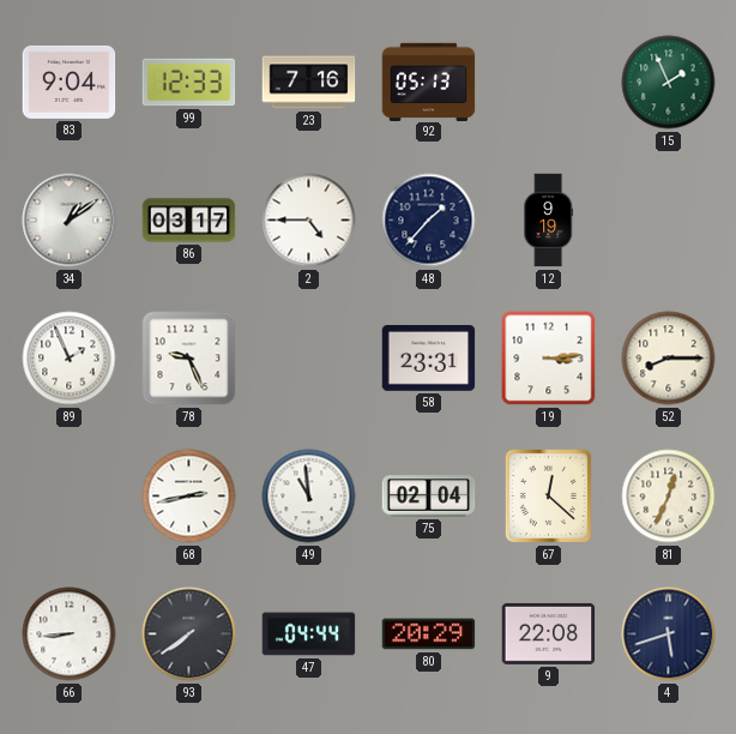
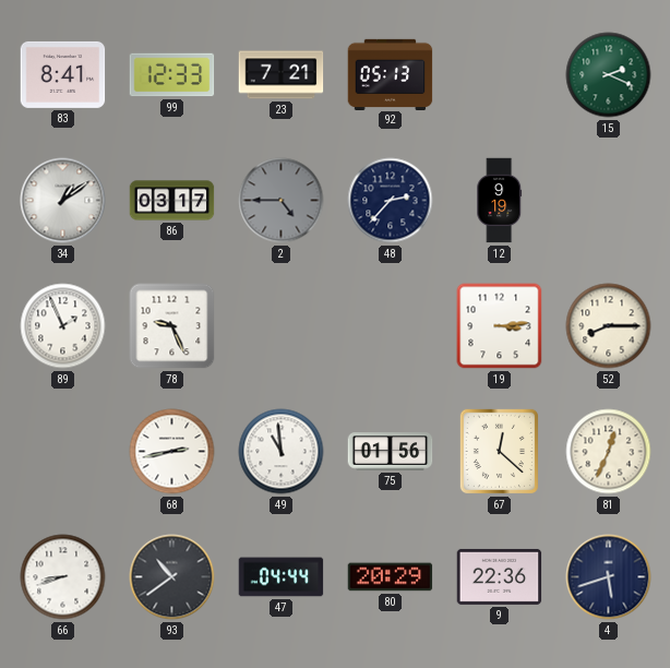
83: 9:04 -> 8:41
23: 7:16 -> 7:21
15: 1:56 -> 2:19
2 dial: white -> grey
48: 1:37 -> 2:37
58: 23:31 -> none
75: 02:04 -> 01:56
66: 8:44 -> 8:42
93: 7:39 -> 10:39
9: 22:08 -> 22:36
